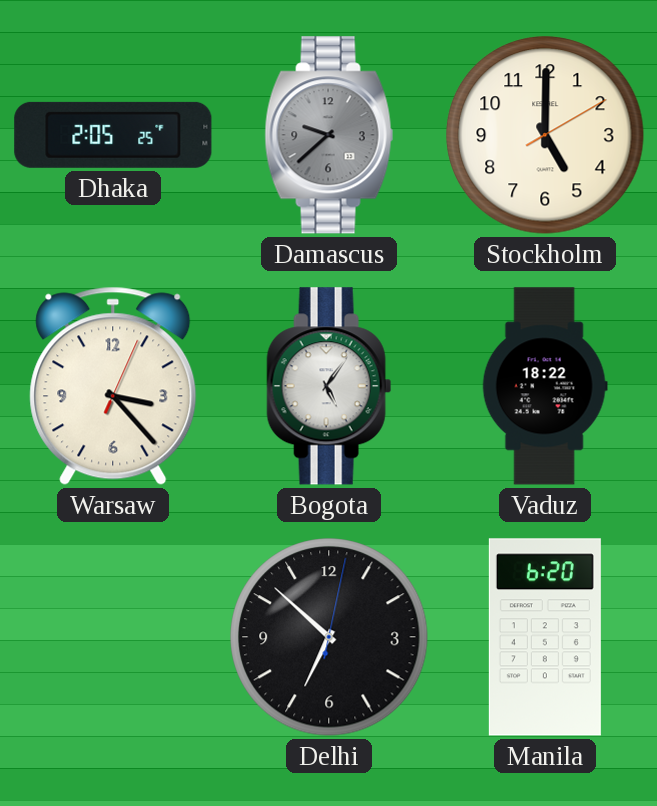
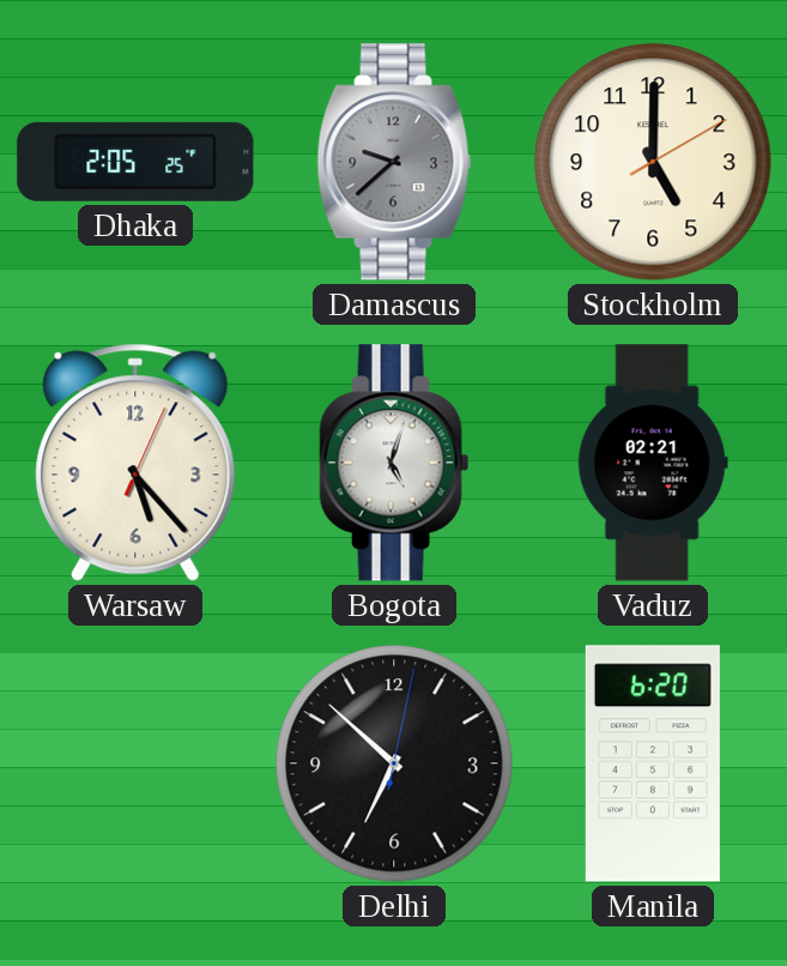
Warsaw: 3:23 -> 5:23
Bogota: 5:06 -> 5:03
Vaduz: 18:22 -> 02:21
